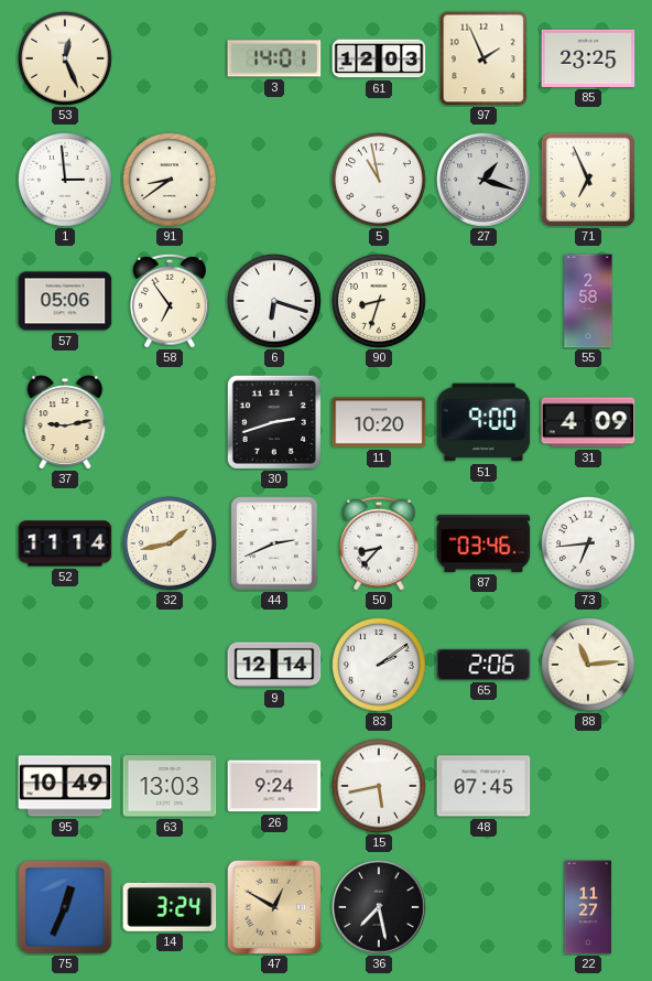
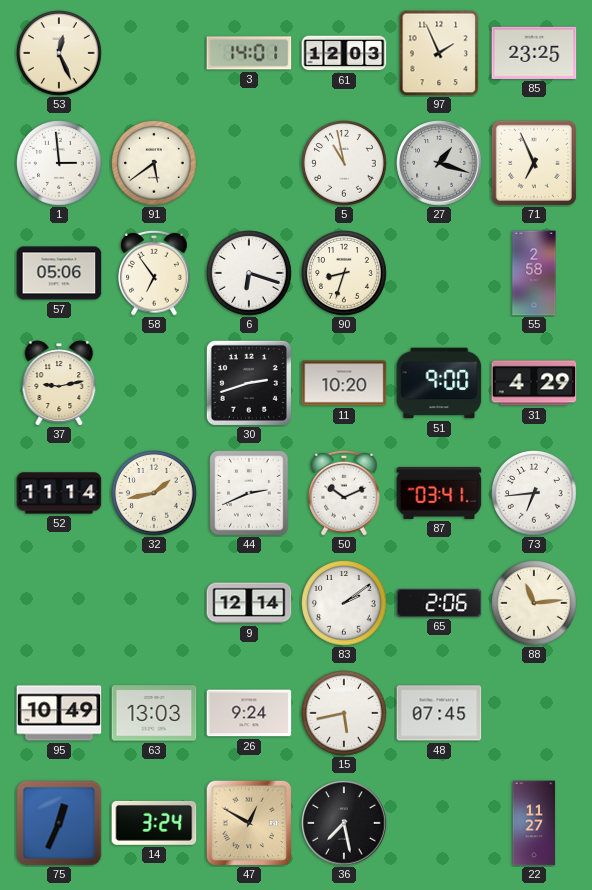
91: 8:39 -> 5:39
31: 4:09 -> 4:29
50: 8:37 -> 10:11
87: 03:46 -> 03:41
